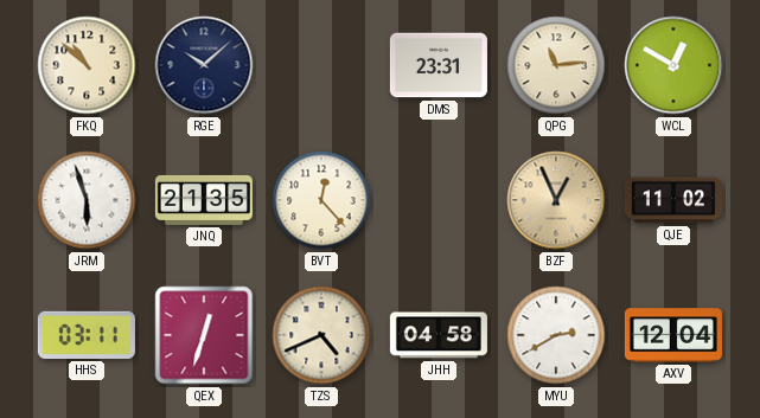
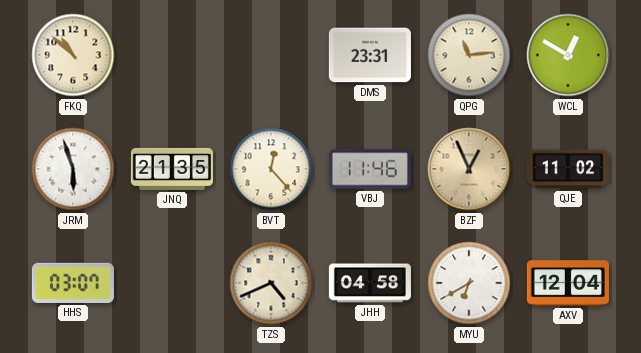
RGE: 10:08 -> none
VBJ: none -> 11:46
HHS: 03:11 -> 03:07
QEX: 12:33 -> none
MYU: 2:40 -> 6:40
